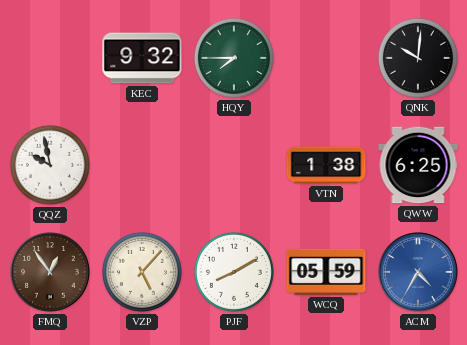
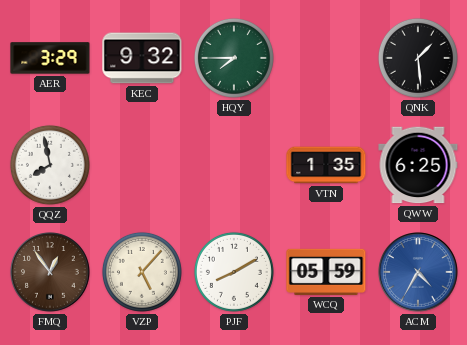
AER: none -> 3:29
QNK: 10:01 -> 1:29
QQZ: 9:58 -> 7:58
VTN: 1:38 -> 1:35
